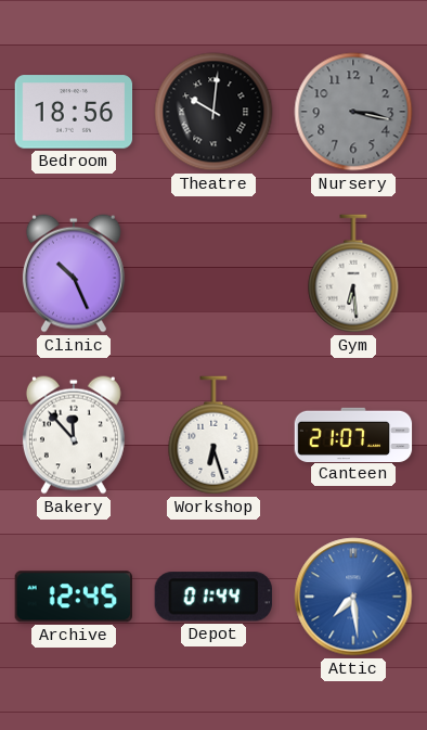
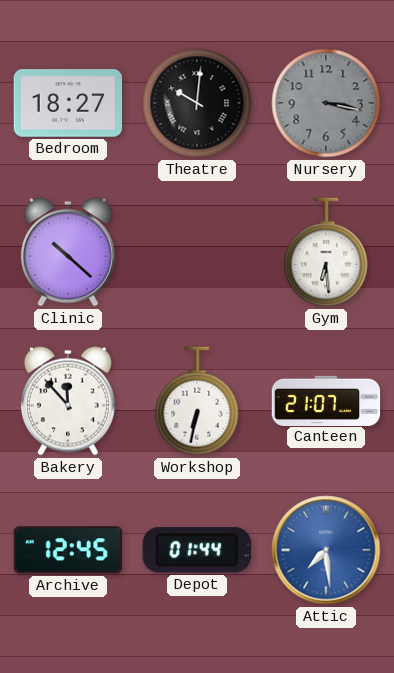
Bedroom: 18:56 -> 18:27
Clinic: 10:26 -> 10:22
Workshop: 6:27 -> 6:32
